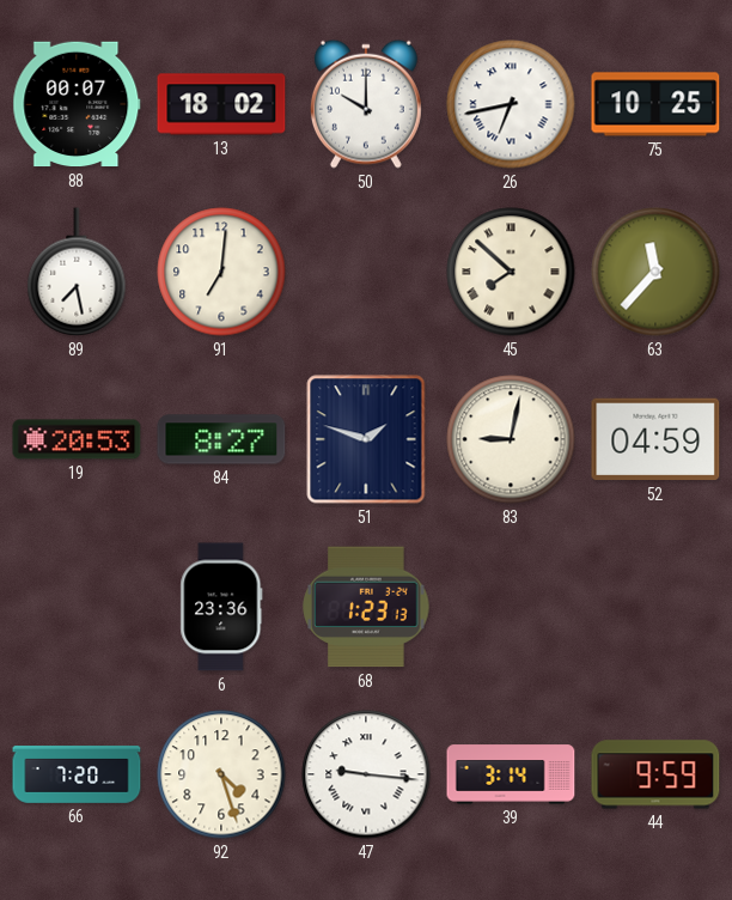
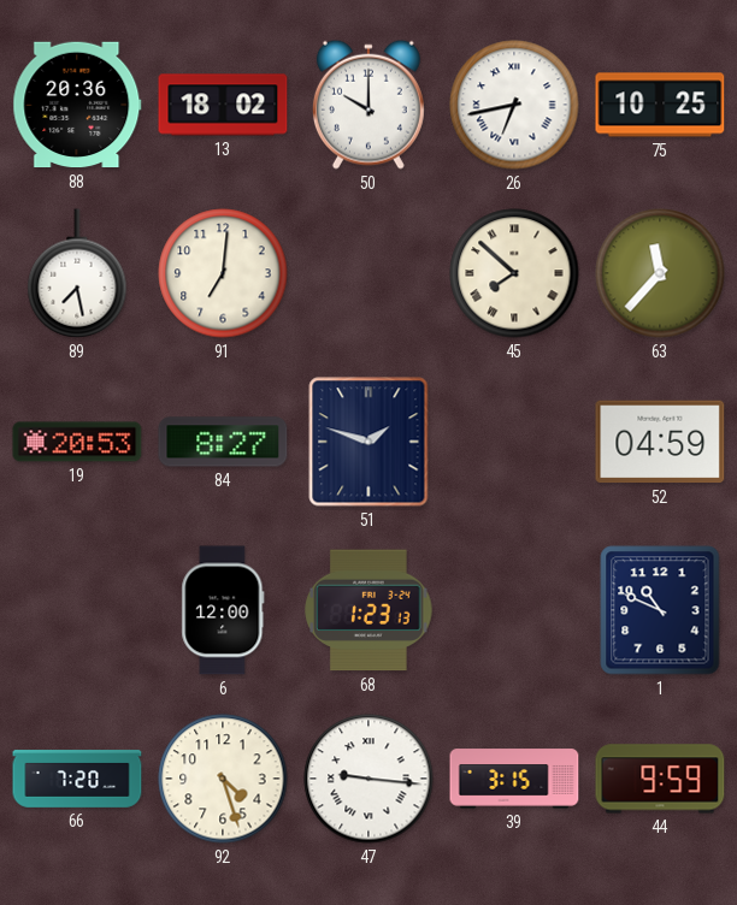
88: 00:07 -> 20:36
83: 9:02 -> none
6: 23:36 -> 12:00
1: none -> 10:49
39: 3:14 -> 3:15
